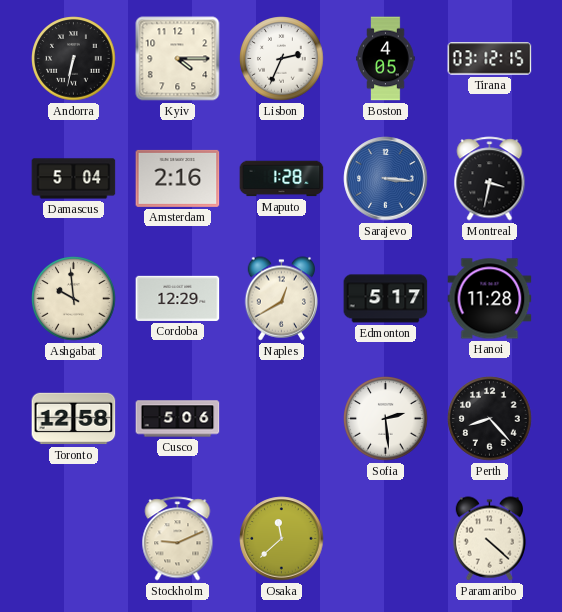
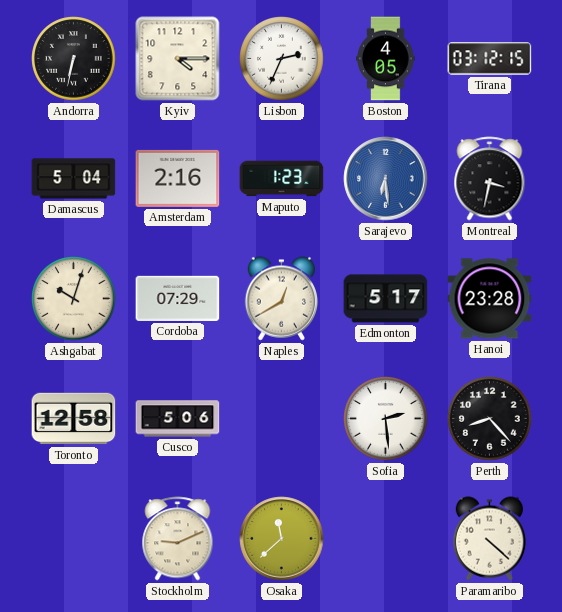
Maputo: 1:28 -> 1:23
Sarajevo: 3:16 -> 6:29
Ashgabat: 9:59 -> 10:03
Cordoba: 12:29 -> 07:29
Hanoi: 11:28 -> 23:28
